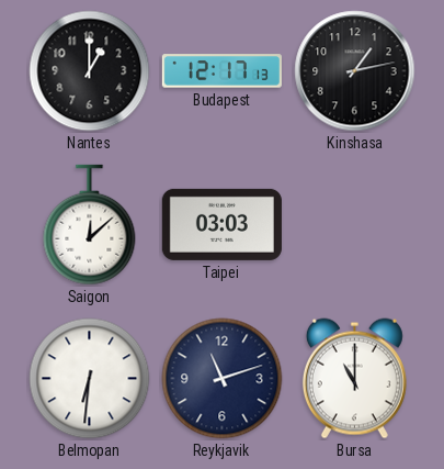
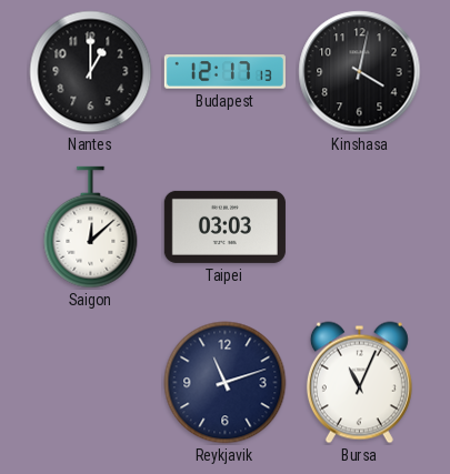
Kinshasa: 1:13 -> 4:02
Belmopan: 6:31 -> none
Bursa: 11:00 -> 11:04
